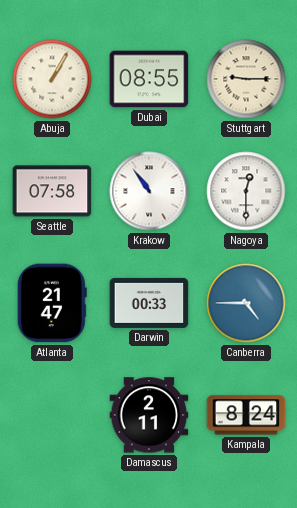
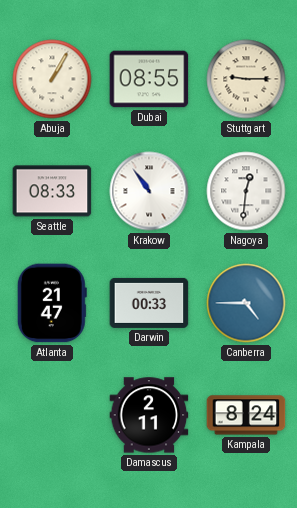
Seattle: 07:58 -> 08:33
Nagoya: 12:30 -> 12:31
